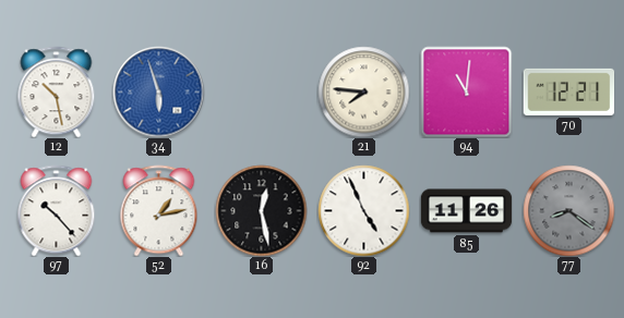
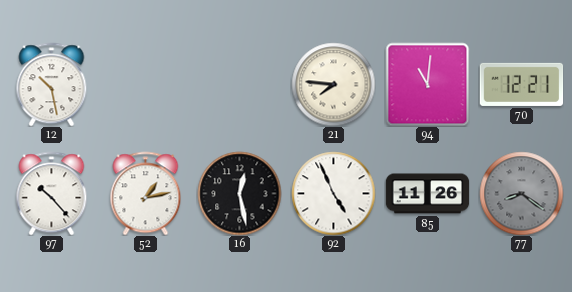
34: 5:57 -> none
